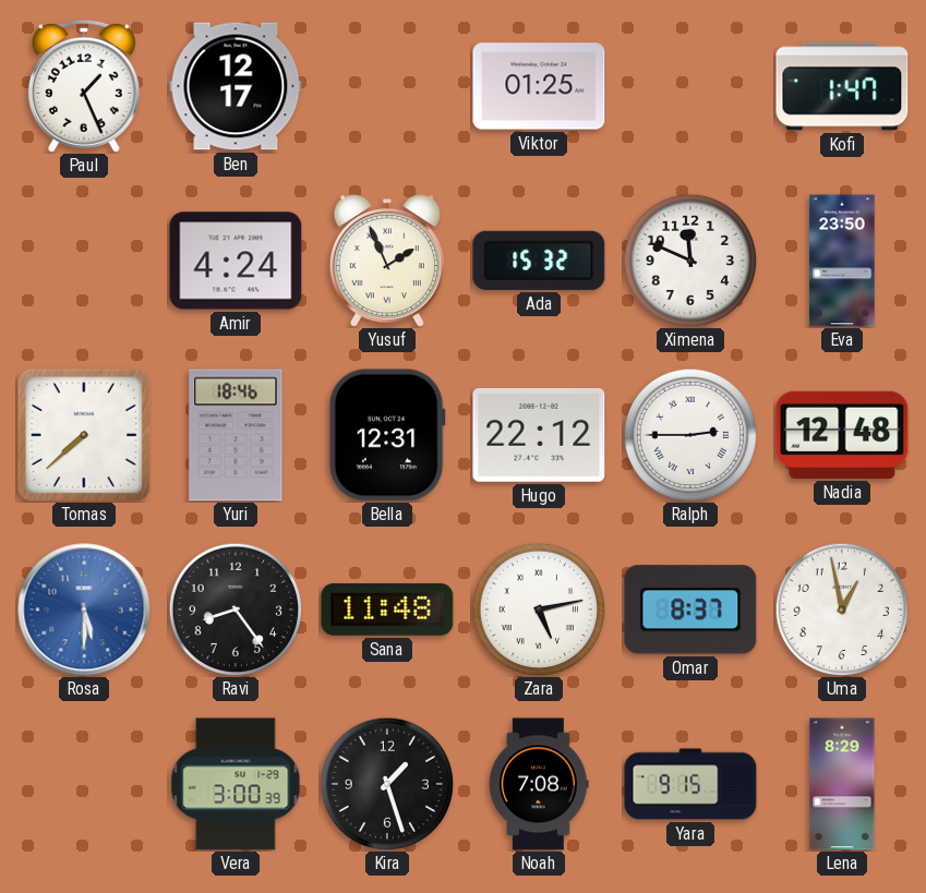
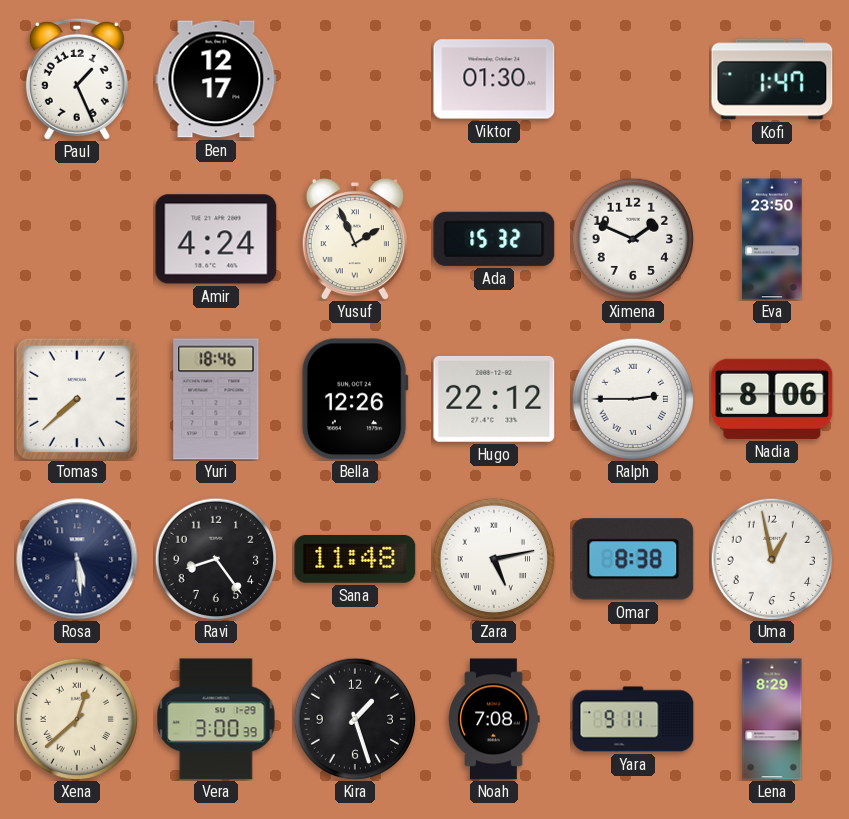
Viktor: 01:25 -> 01:30
Ximena: 11:49 -> 1:49
Bella: 12:31 -> 12:26
Nadia: 12:48 -> 8:06
Rosa: 5:30 -> 5:29
Rosa dial: blue -> navy
Omar: 8:37 -> 8:38
Xena: none -> 12:38
Yara: 9:15 -> 9:11
